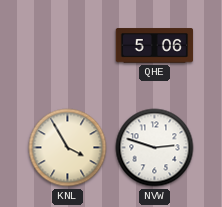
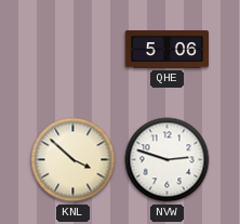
KNL: 3:55 -> 3:52
